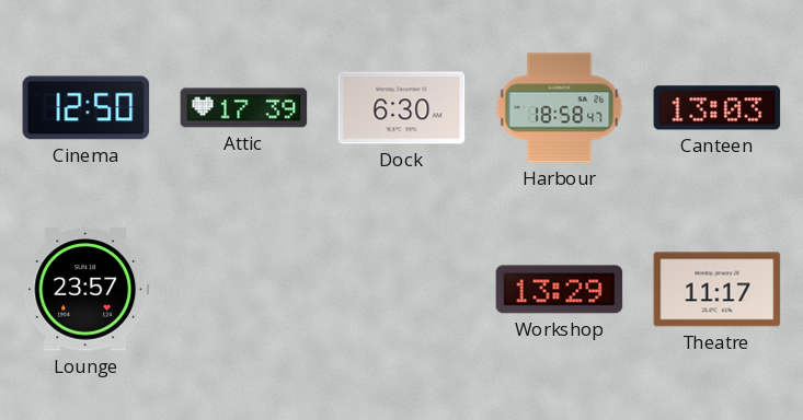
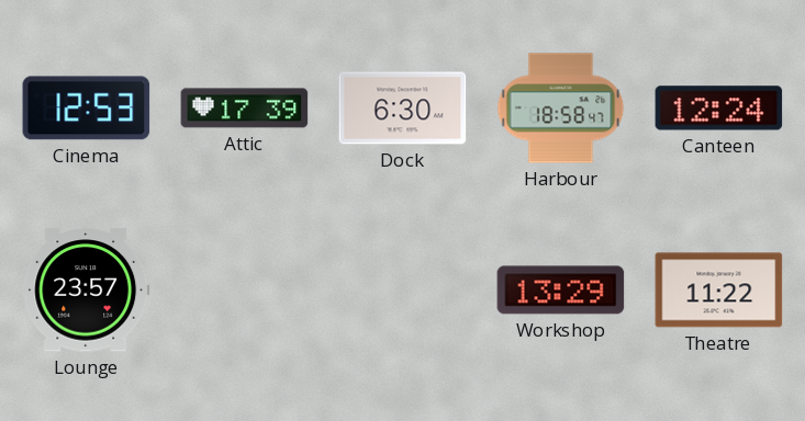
Cinema: 12:50 -> 12:53
Canteen: 13:03 -> 12:24
Theatre: 11:17 -> 11:22
